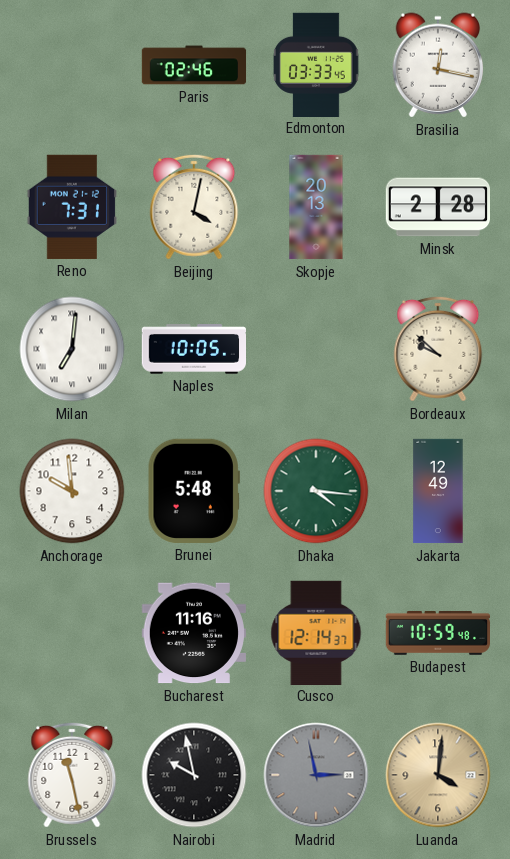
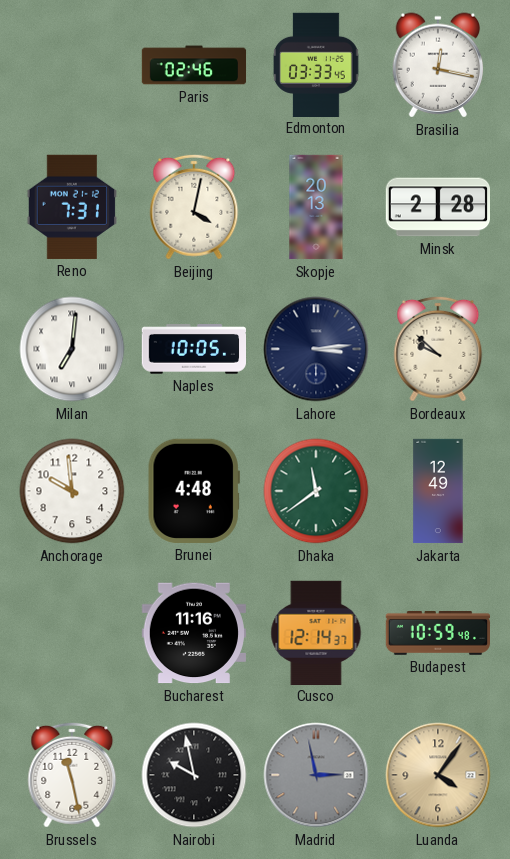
Lahore: none -> 3:14
Brunei: 5:48 -> 4:48
Dhaka: 4:16 -> 11:39
Luanda: 4:01 -> 4:06
